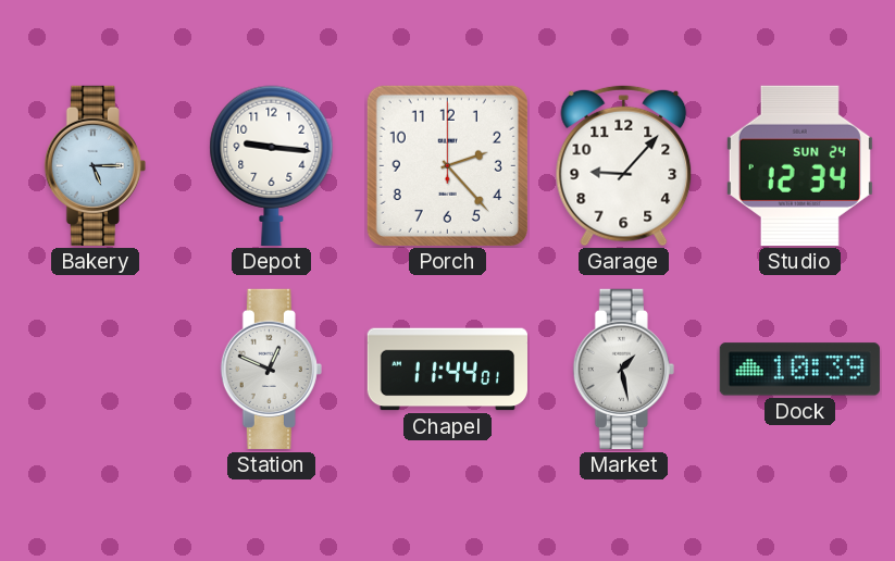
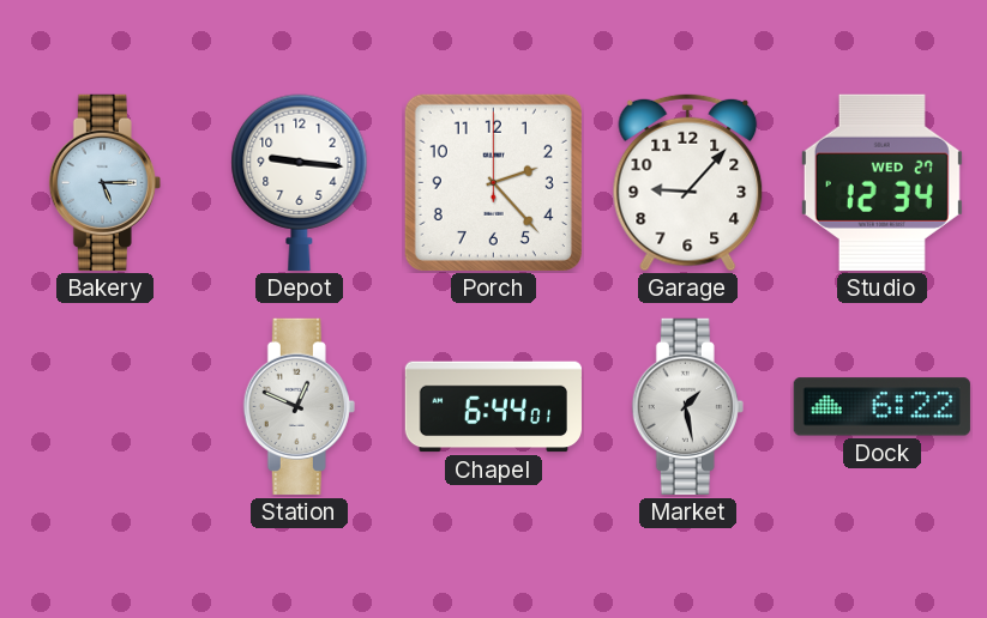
Studio date: SUN 24 -> WED 27
Chapel: 11:44 -> 6:44
Dock: 10:39 -> 6:22
